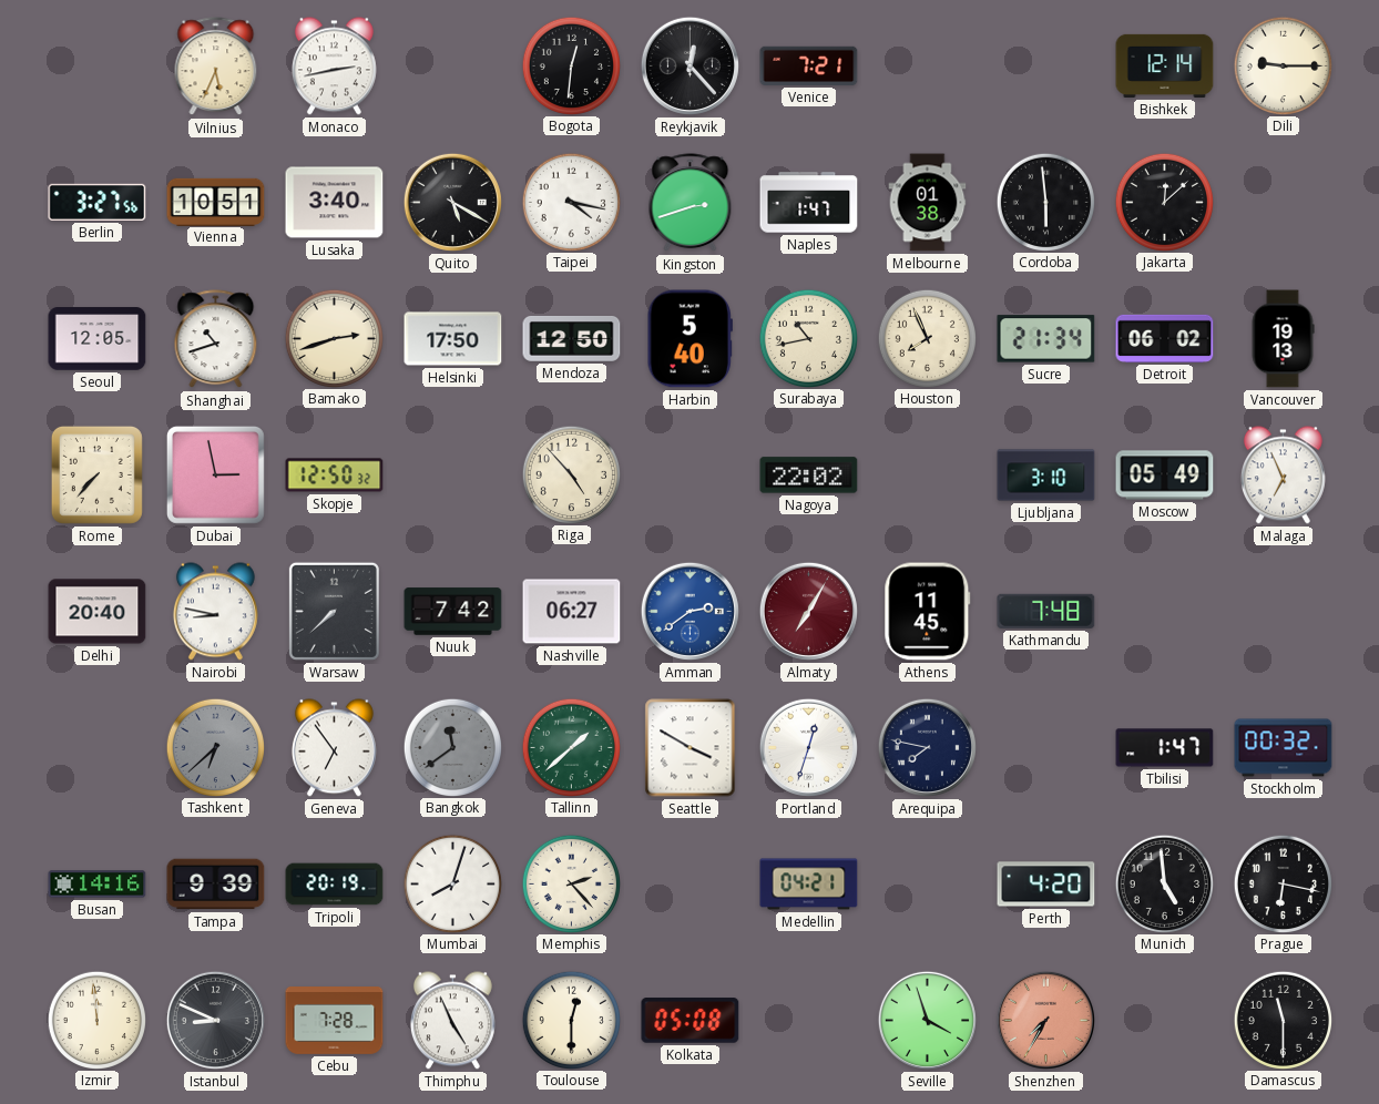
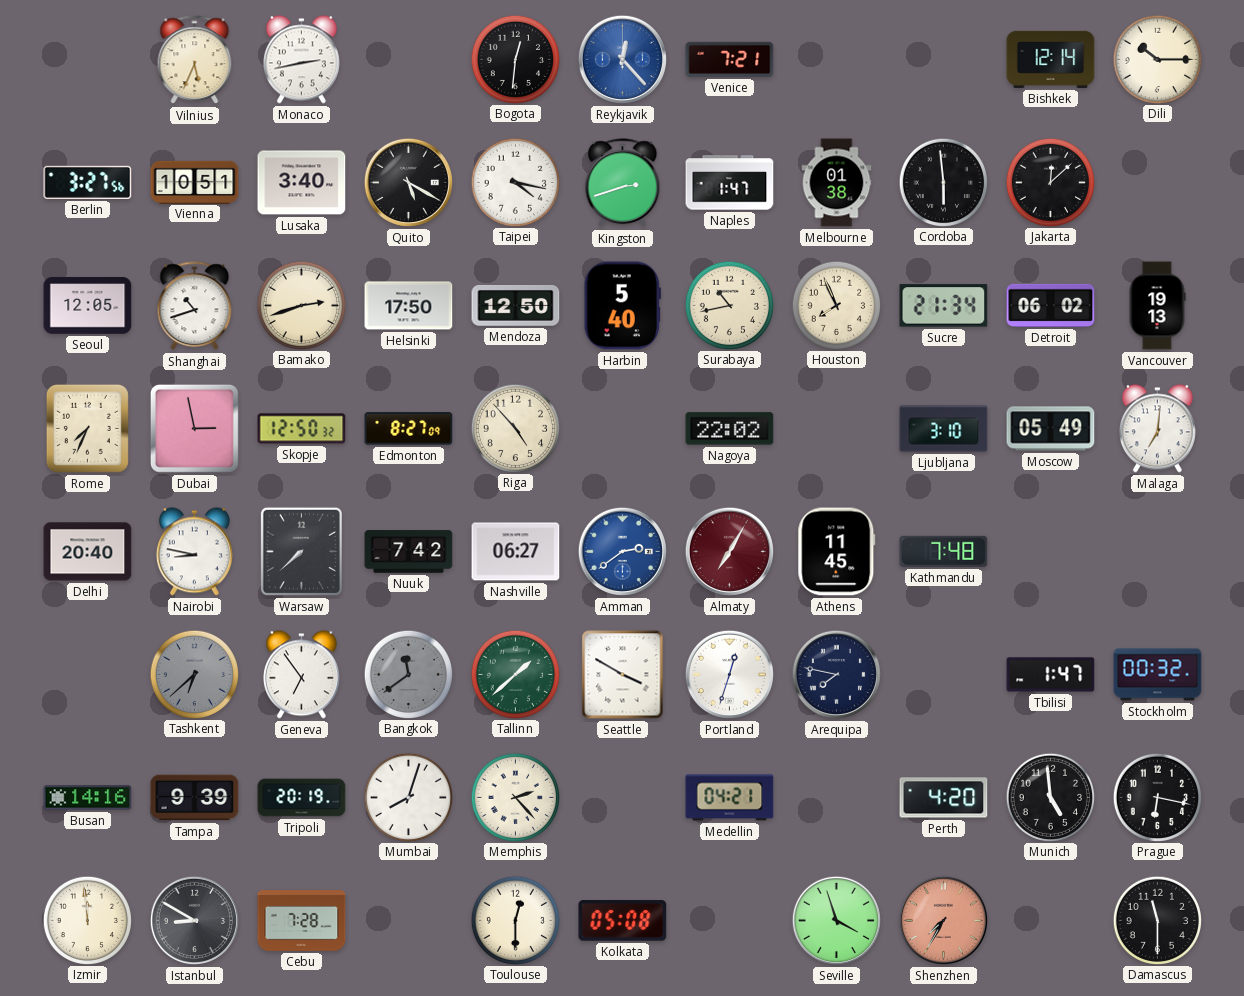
Reykjavik dial: black -> blue
Dili: 9:15 -> 10:15
Rome: 7:37 -> 7:34
Edmonton: none -> 8:27
Malaga: 6:56 -> 7:01
Istanbul: 8:49 -> 8:50
Thimphu: 4:56 -> none
